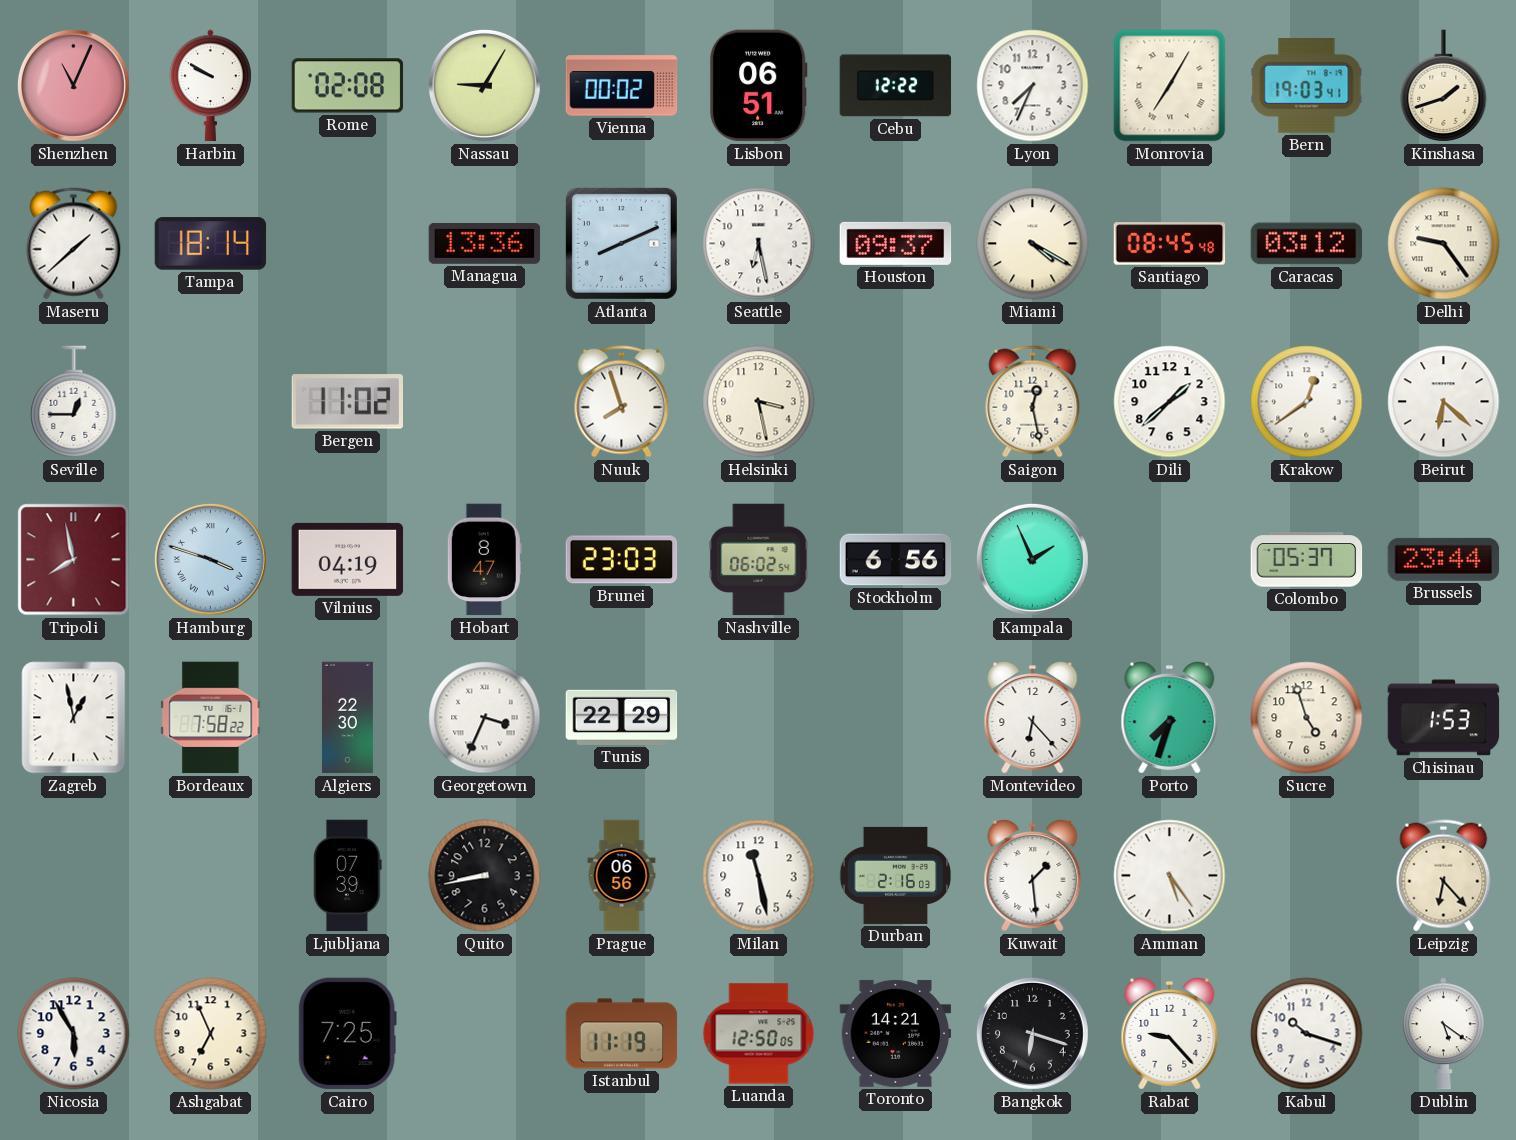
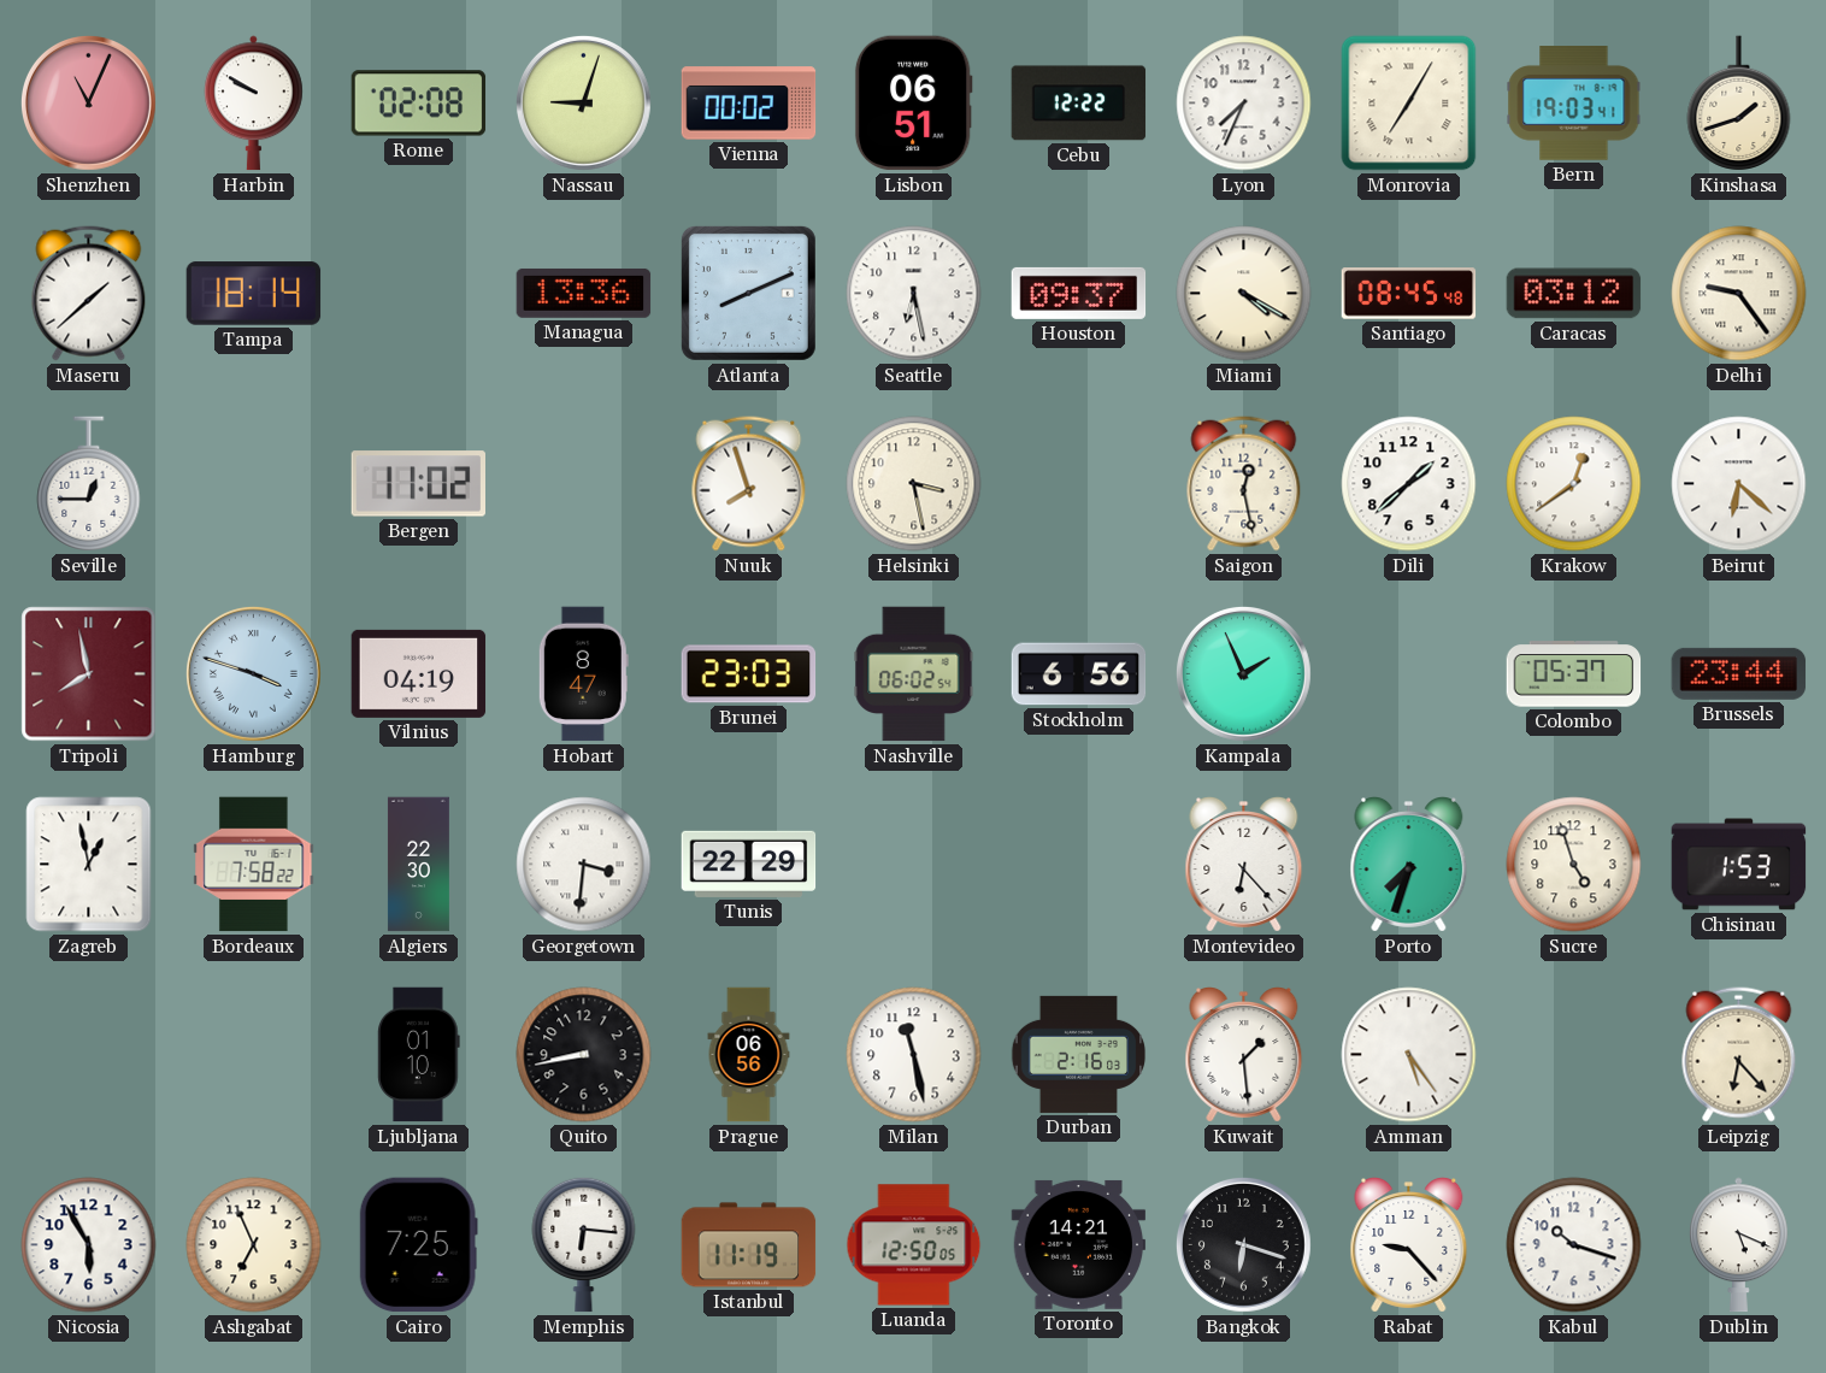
Nassau: 9:05 -> 9:03
Georgetown: 3:34 -> 3:31
Ljubljana: 07:39 -> 01:10
Memphis: none -> 6:16
Dublin: 5:21 -> 5:19
